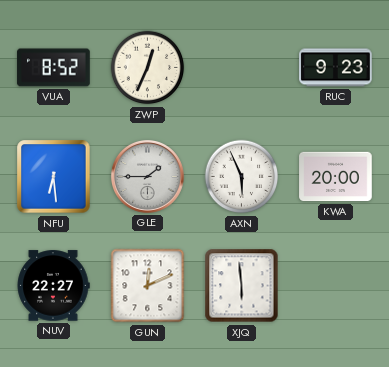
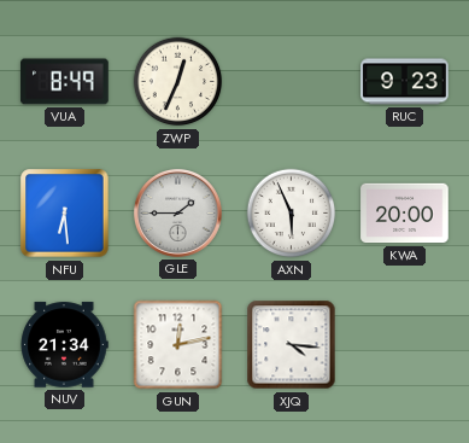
VUA: 8:52 -> 8:49
NUV: 22:27 -> 21:34
GUN: 12:11 -> 12:13
XJQ: 5:59 -> 4:16
